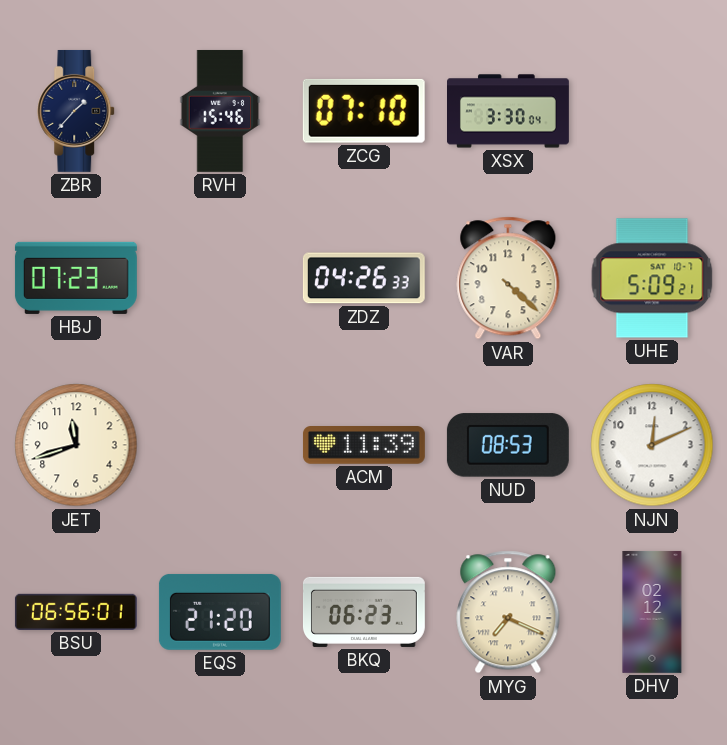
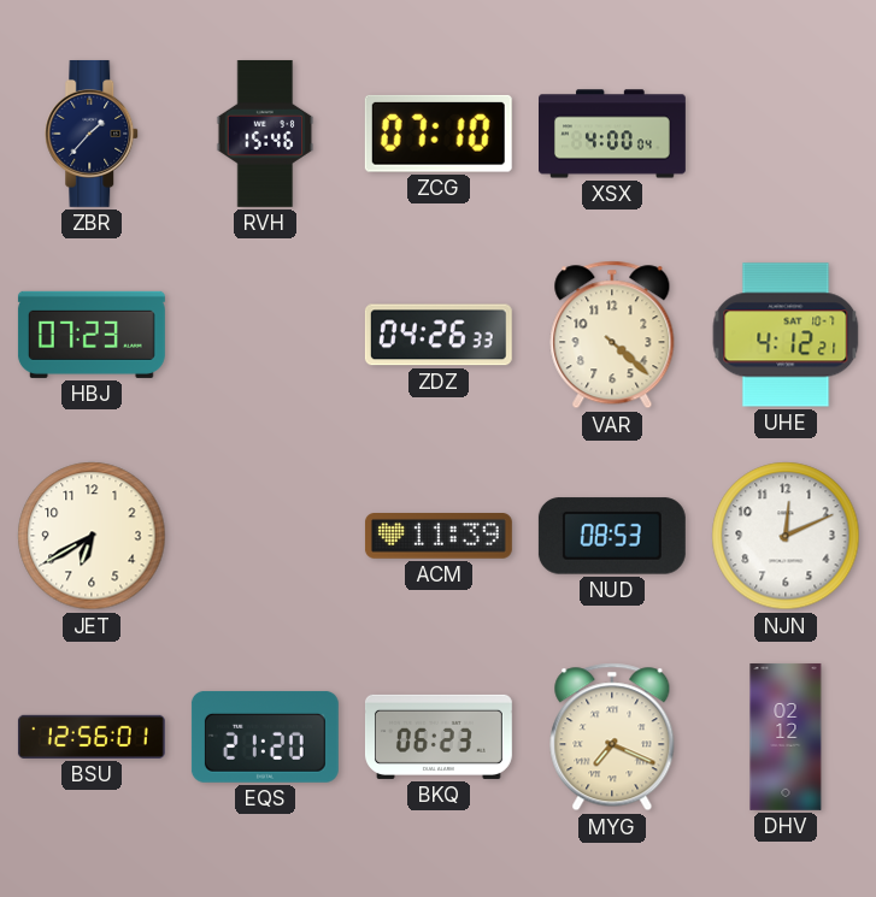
XSX: 3:30 -> 4:00
UHE: 5:09 -> 4:12
JET: 11:42 -> 6:40
BSU: 06:56 -> 12:56
